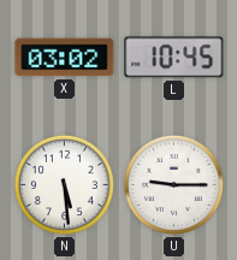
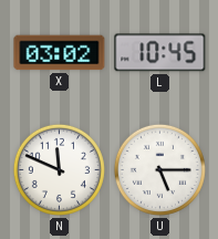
N: 5:29 -> 11:49
U: 9:15 -> 5:15
